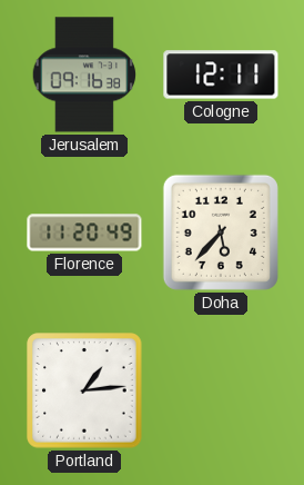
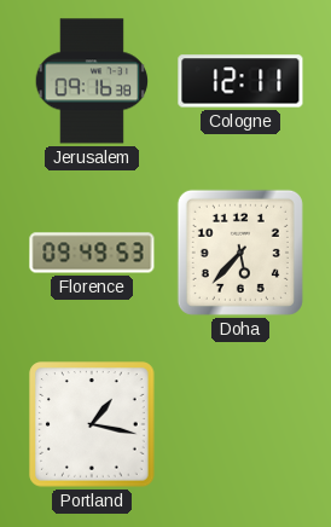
Florence: 11:20 -> 09:49
Portland: 1:14 -> 1:17
